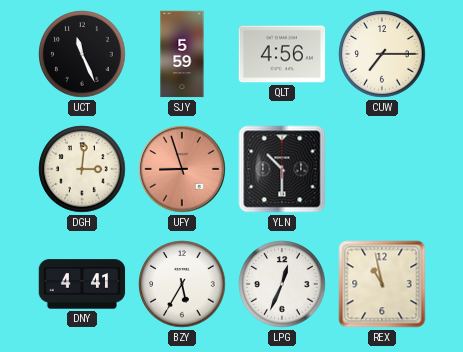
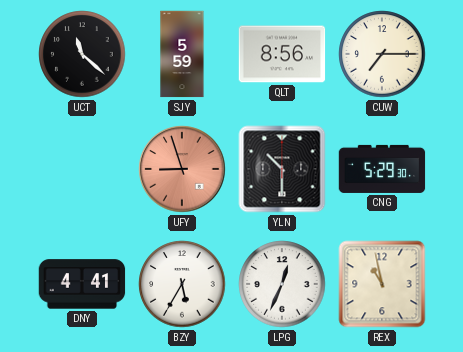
UCT: 11:26 -> 11:22
QLT: 4:56 -> 8:56
DGH: 3:01 -> none
CNG: none -> 5:29
